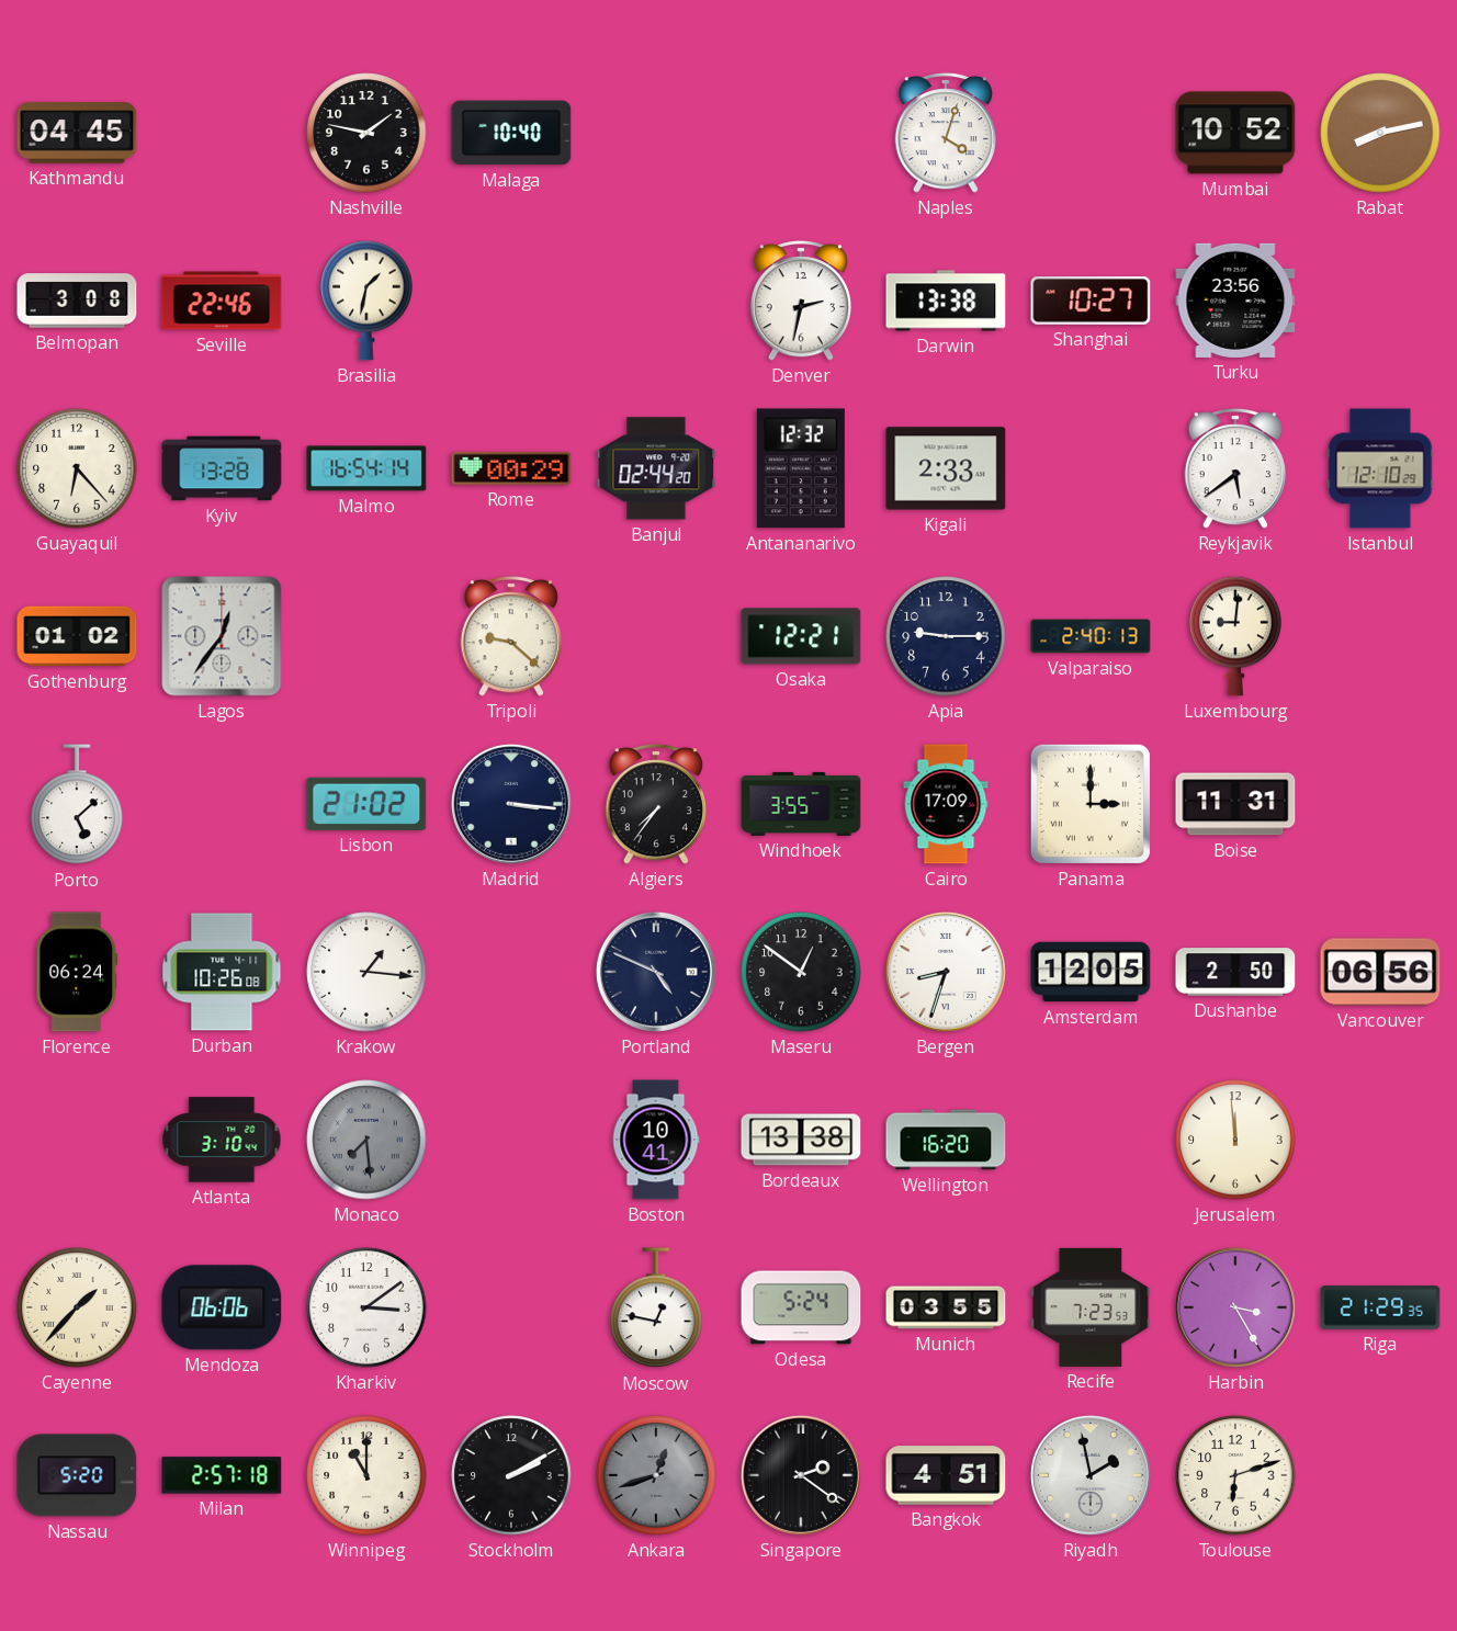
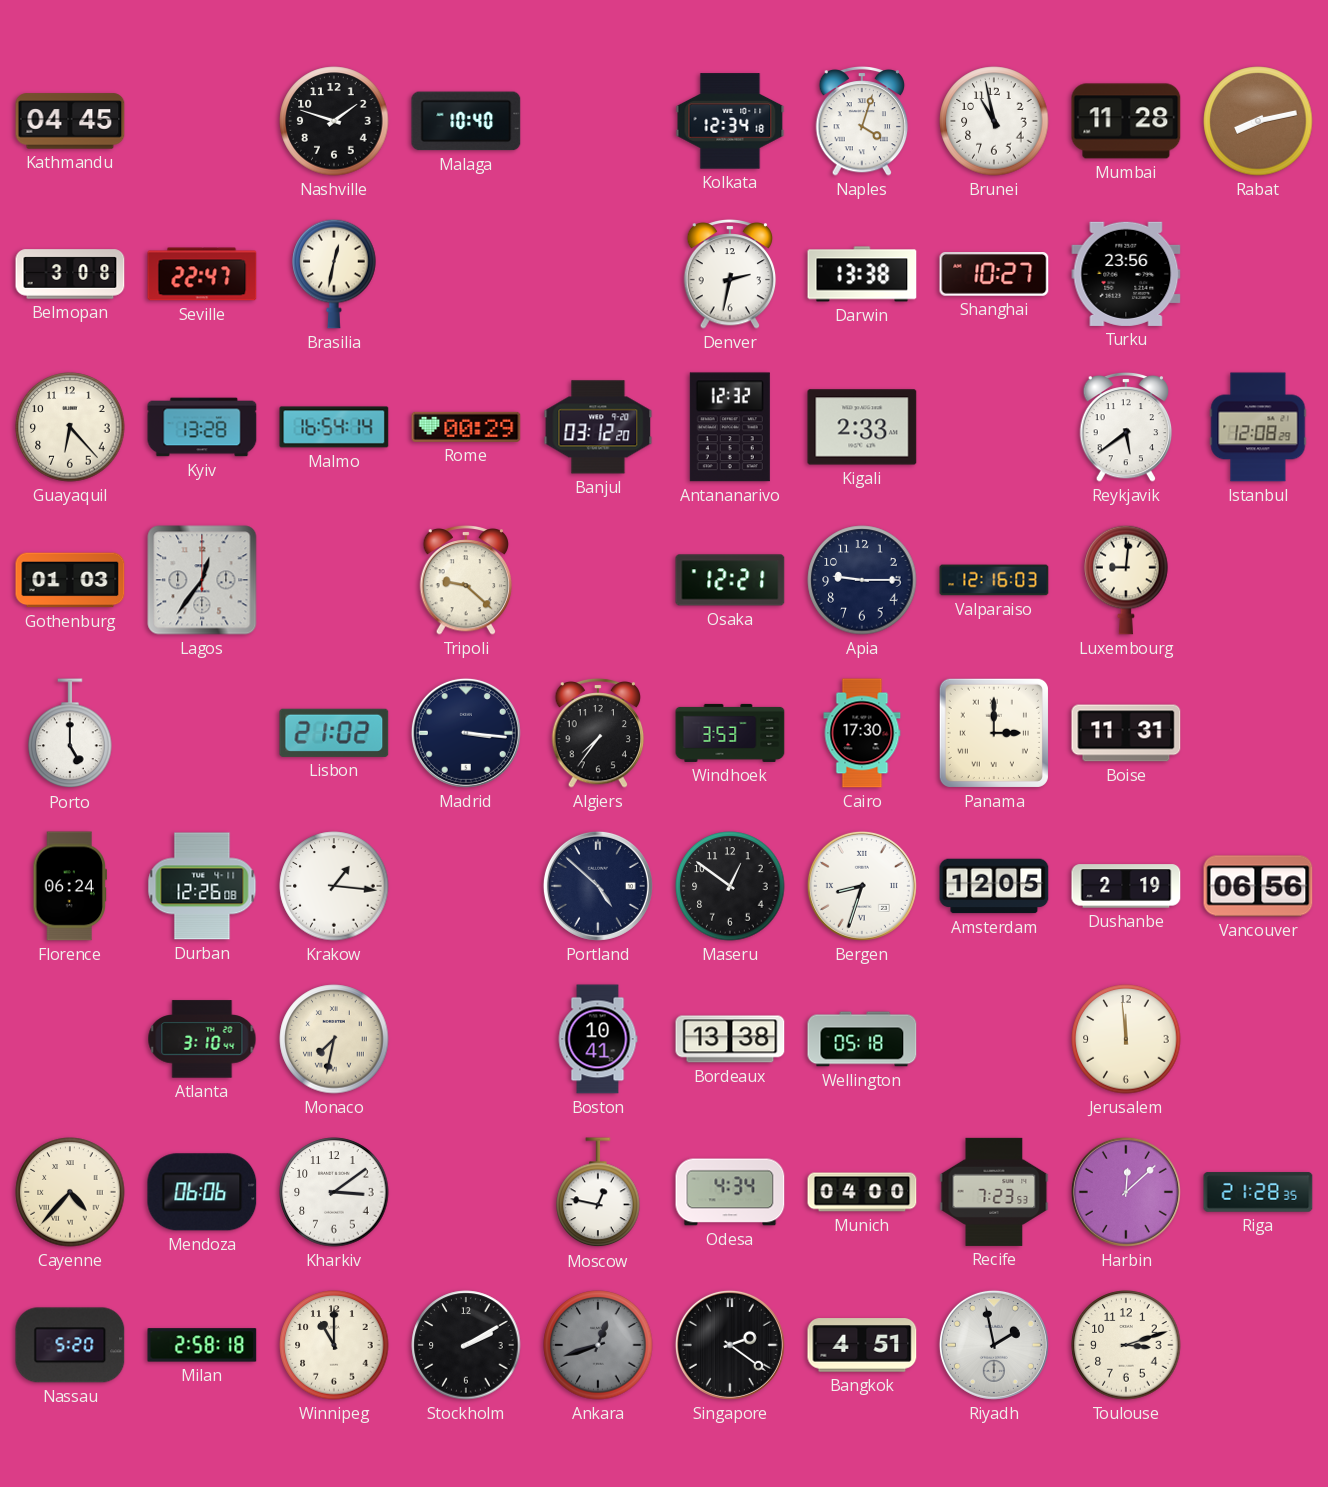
Nashville: 1:47 -> 1:48
Kolkata: none -> 12:34
Brunei: none -> 10:58
Mumbai: 10:52 -> 11:28
Seville: 22:46 -> 22:47
Brasilia: 1:32 -> 12:32
Banjul: 02:44 -> 03:12
Istanbul: 12:10 -> 12:08
Gothenburg: 01:02 -> 01:03
Valparaiso: 2:40 -> 12:16
Porto: 5:08 -> 5:00
Windhoek: 3:55 -> 3:53
Cairo: 17:09 -> 17:30
Durban: 10:26 -> 12:26
Portland: 4:49 -> 4:52
Dushanbe: 2:50 -> 2:19
Monaco: 7:29 -> 7:32
Monaco dial: grey -> cream
Wellington: 16:20 -> 05:18
Cayenne: 1:37 -> 4:37
Odesa: 5:24 -> 4:34
Munich: 03:55 -> 04:00
Harbin: 3:25 -> 12:08
Riga: 21:29 -> 21:28
Milan: 2:57 -> 2:58
Toulouse: 6:12 -> 3:12
